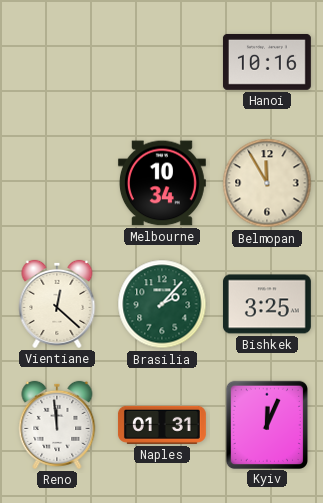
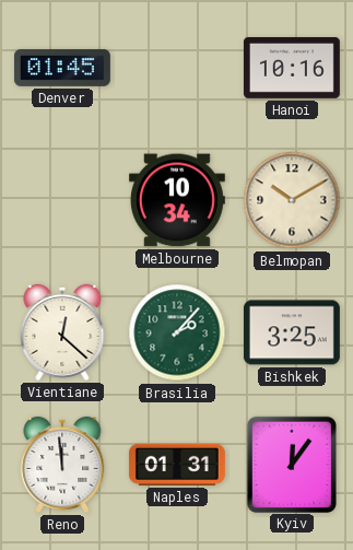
Denver: none -> 01:45
Belmopan: 11:55 -> 10:10
Kyiv: 12:04 -> 12:06
